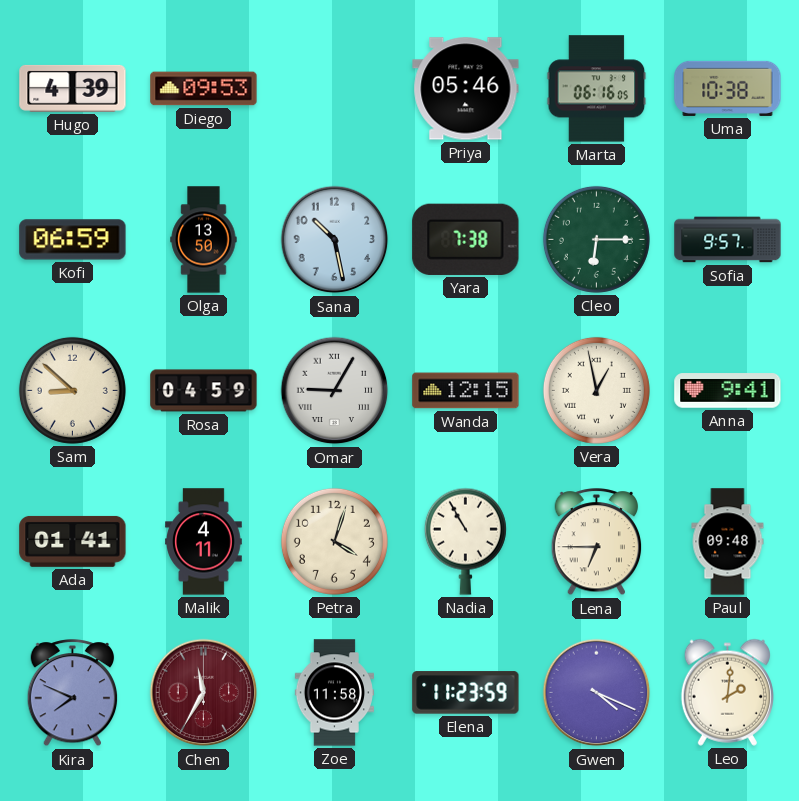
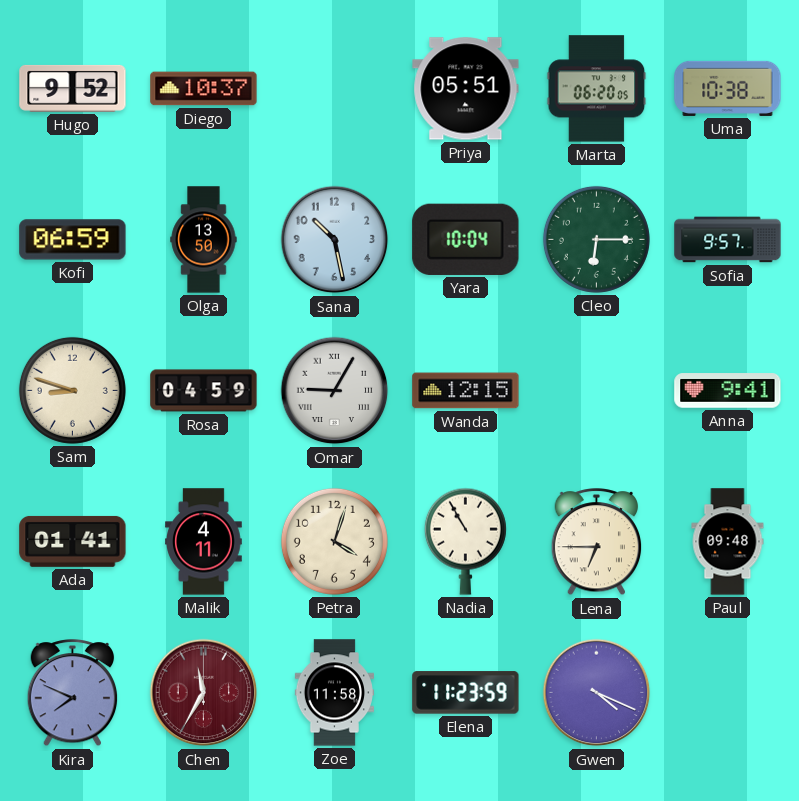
Hugo: 4:39 -> 9:52
Diego: 09:53 -> 10:37
Priya: 05:46 -> 05:51
Marta: 06:16 -> 06:20
Yara: 7:38 -> 10:04
Sam: 8:52 -> 8:48
Vera: 12:58 -> none
Leo: 2:01 -> none
